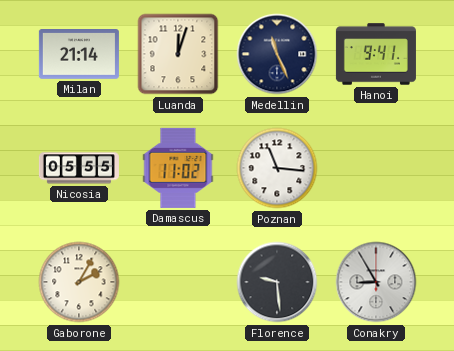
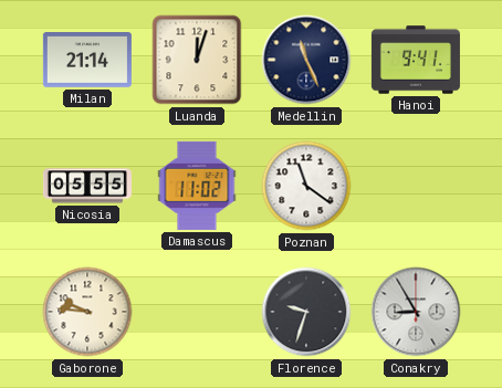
Poznan: 11:16 -> 11:21
Gaborone: 2:05 -> 9:46
Florence: 9:29 -> 9:33
